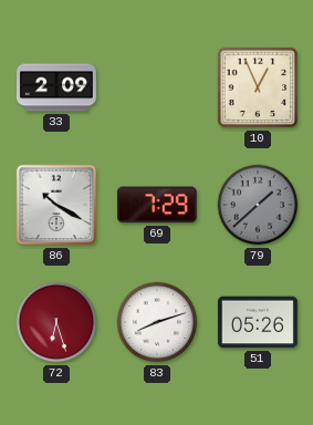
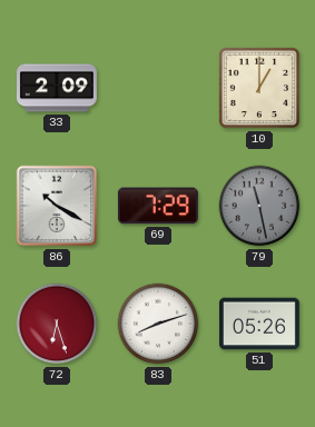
10: 12:56 -> 1:00
79: 1:38 -> 11:28
